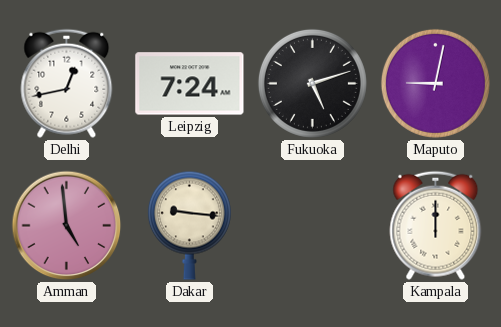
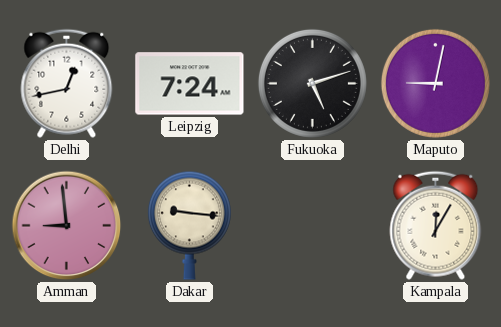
Amman: 4:59 -> 8:59
Kampala: 12:00 -> 12:05
